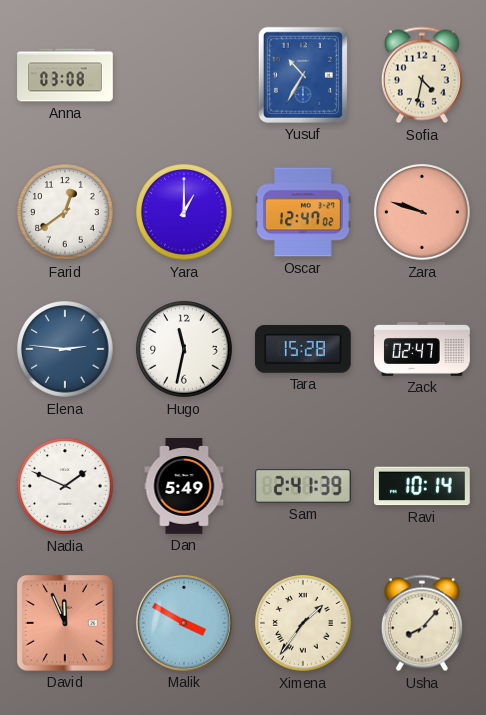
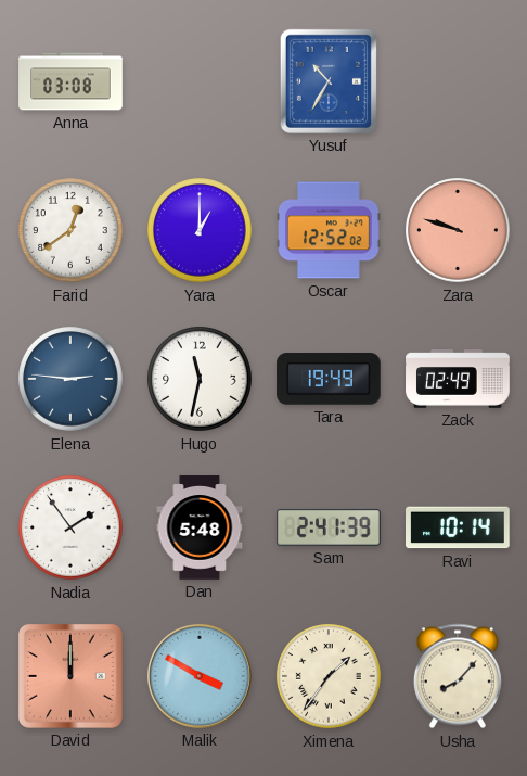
Sofia: 4:32 -> none
Oscar: 12:47 -> 12:52
Tara: 15:28 -> 19:49
Zack: 02:47 -> 02:49
Nadia: 1:49 -> 1:54
Dan: 5:49 -> 5:48
David: 11:56 -> 12:00
